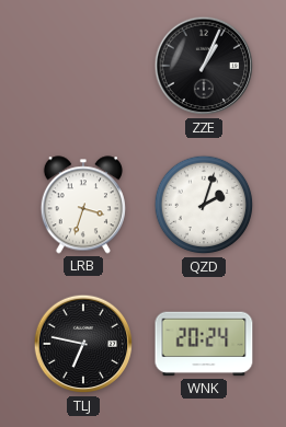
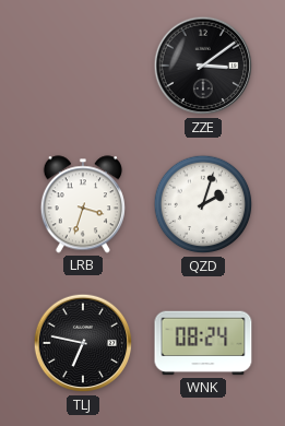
ZZE: 1:04 -> 3:09
WNK: 20:24 -> 08:24
